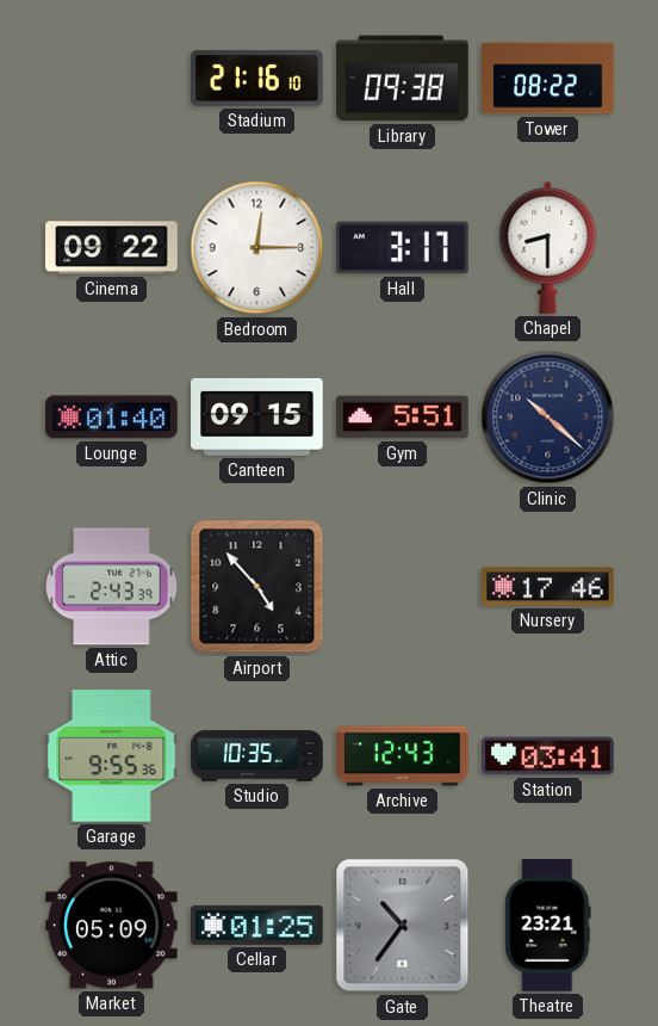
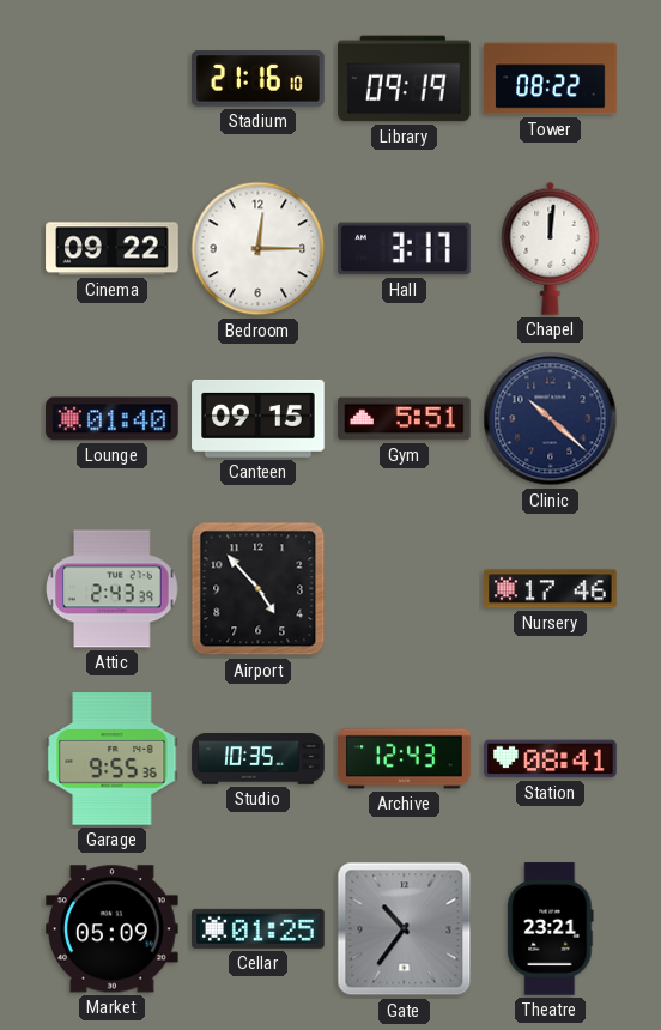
Library: 09:38 -> 09:19
Chapel: 8:30 -> 12:01
Station: 03:41 -> 08:41
